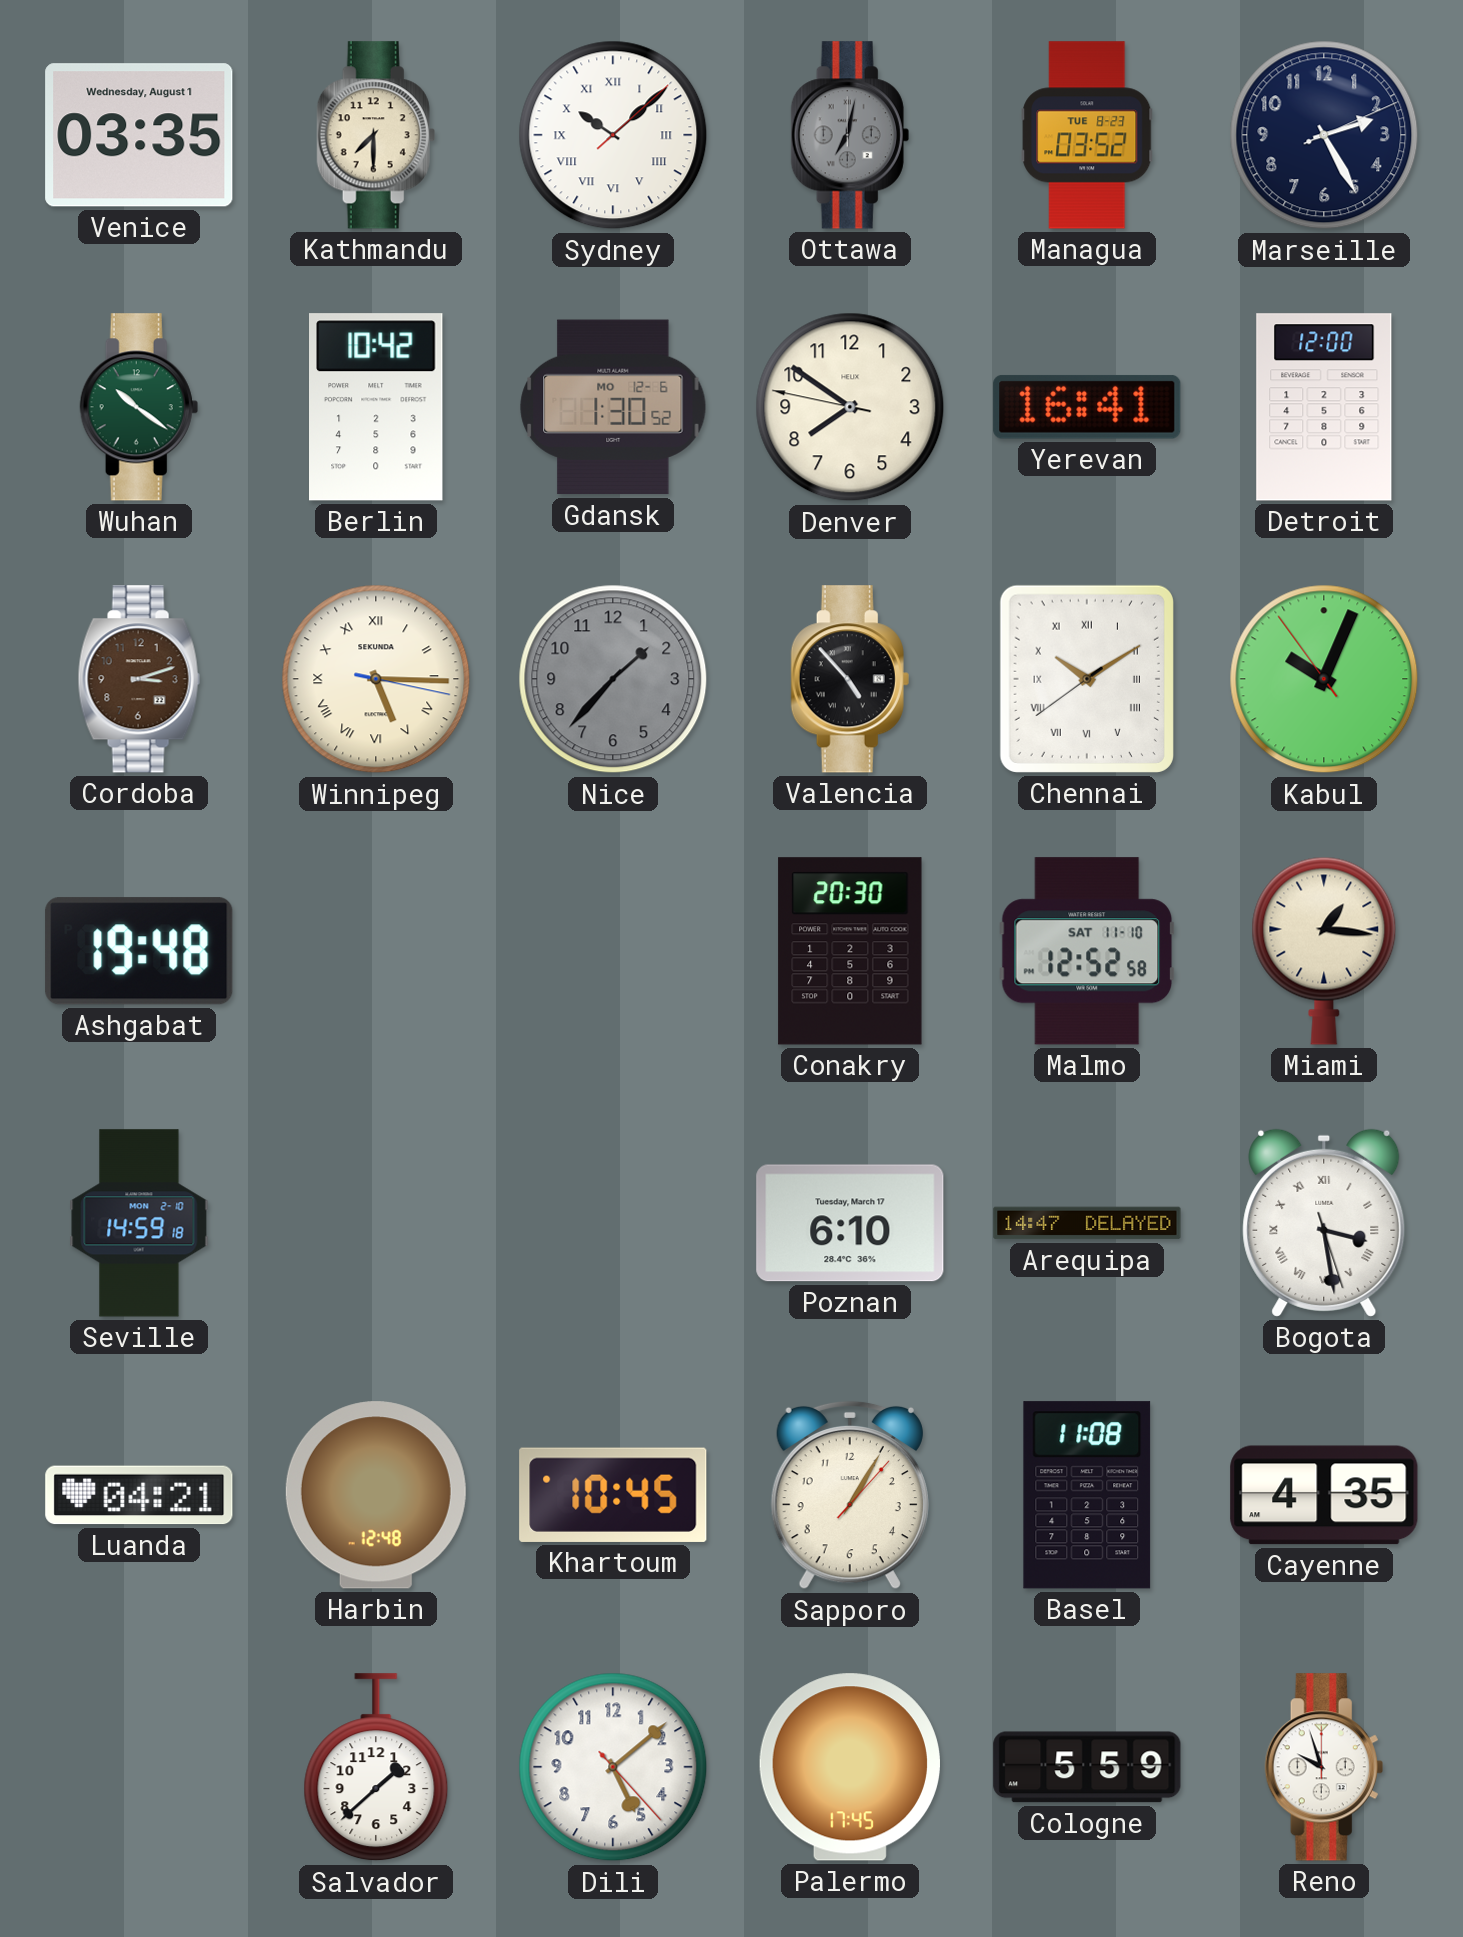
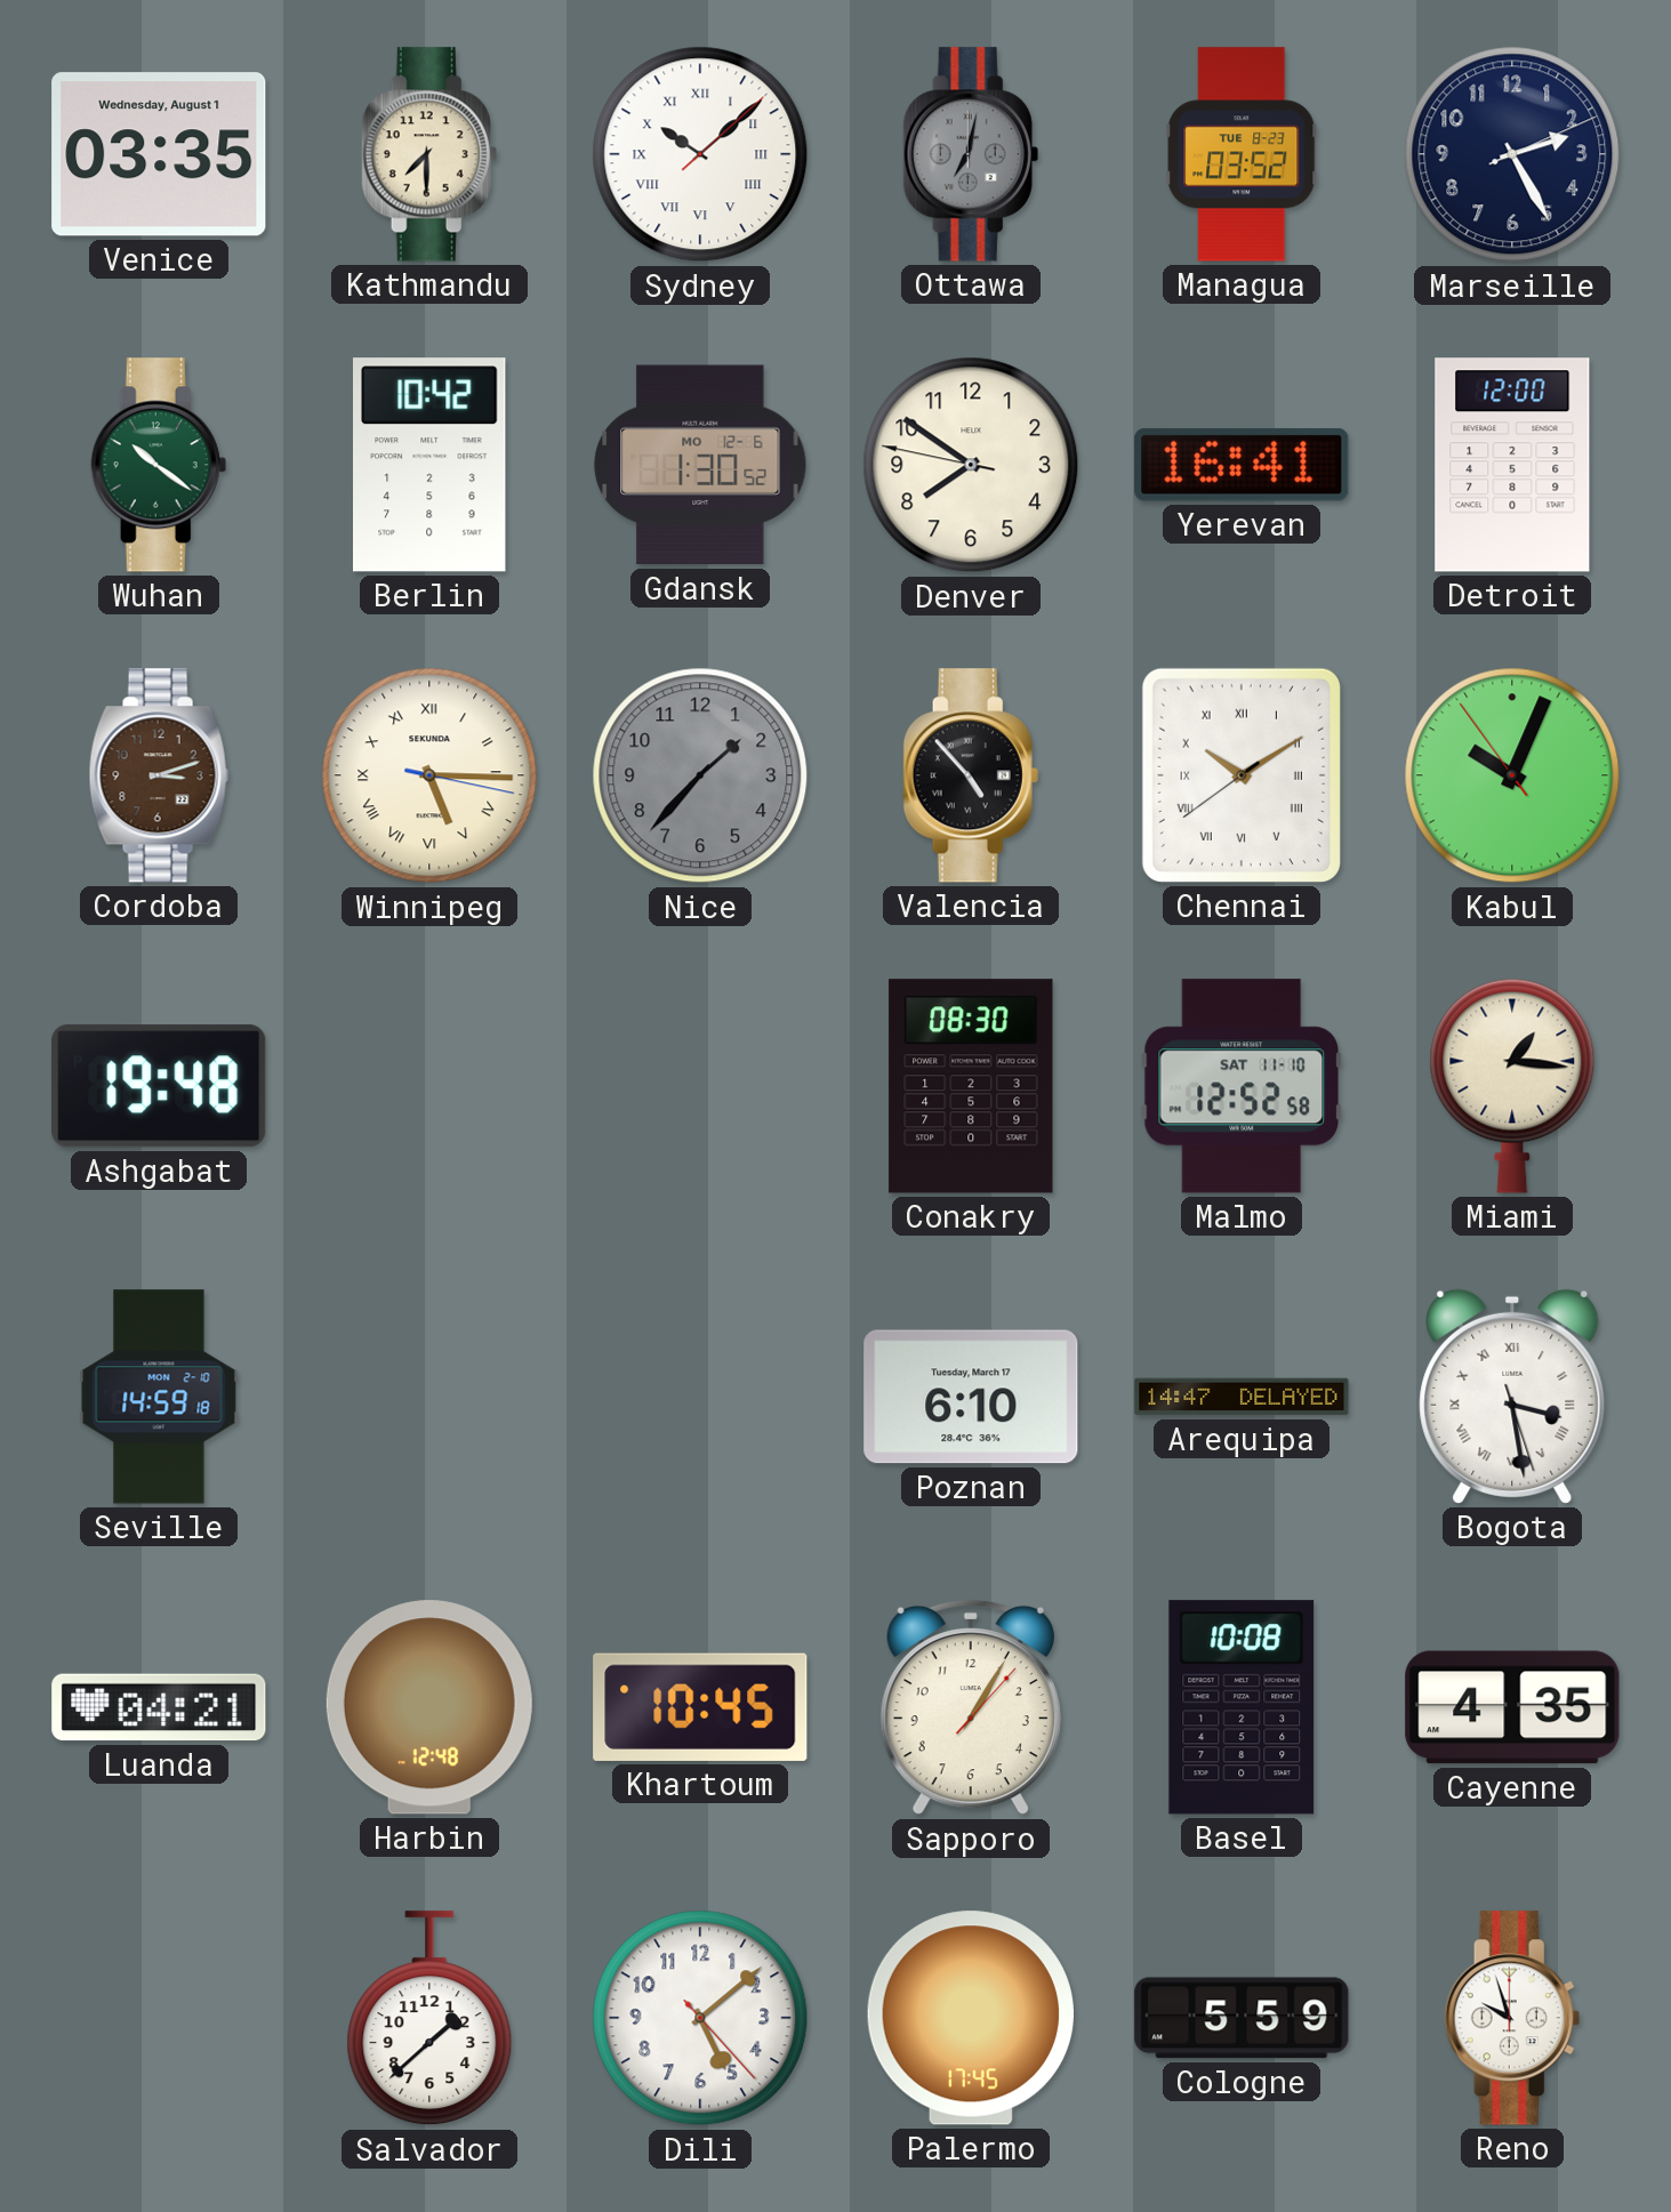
Conakry: 20:30 -> 08:30
Basel: 11:08 -> 10:08
